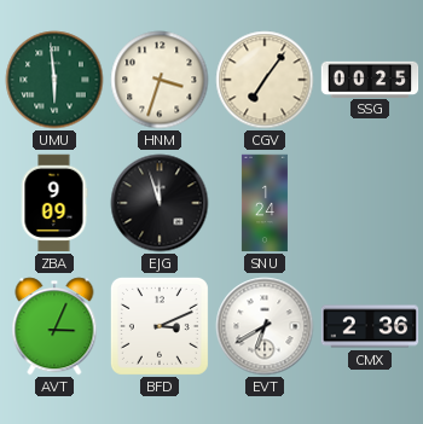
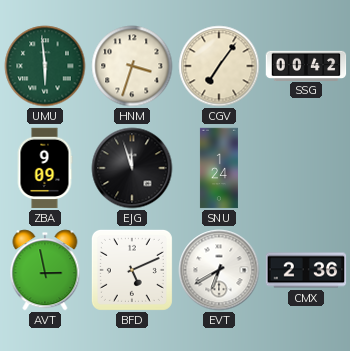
SSG: 00:25 -> 00:42
AVT: 3:04 -> 2:58
BFD: 3:11 -> 5:11
